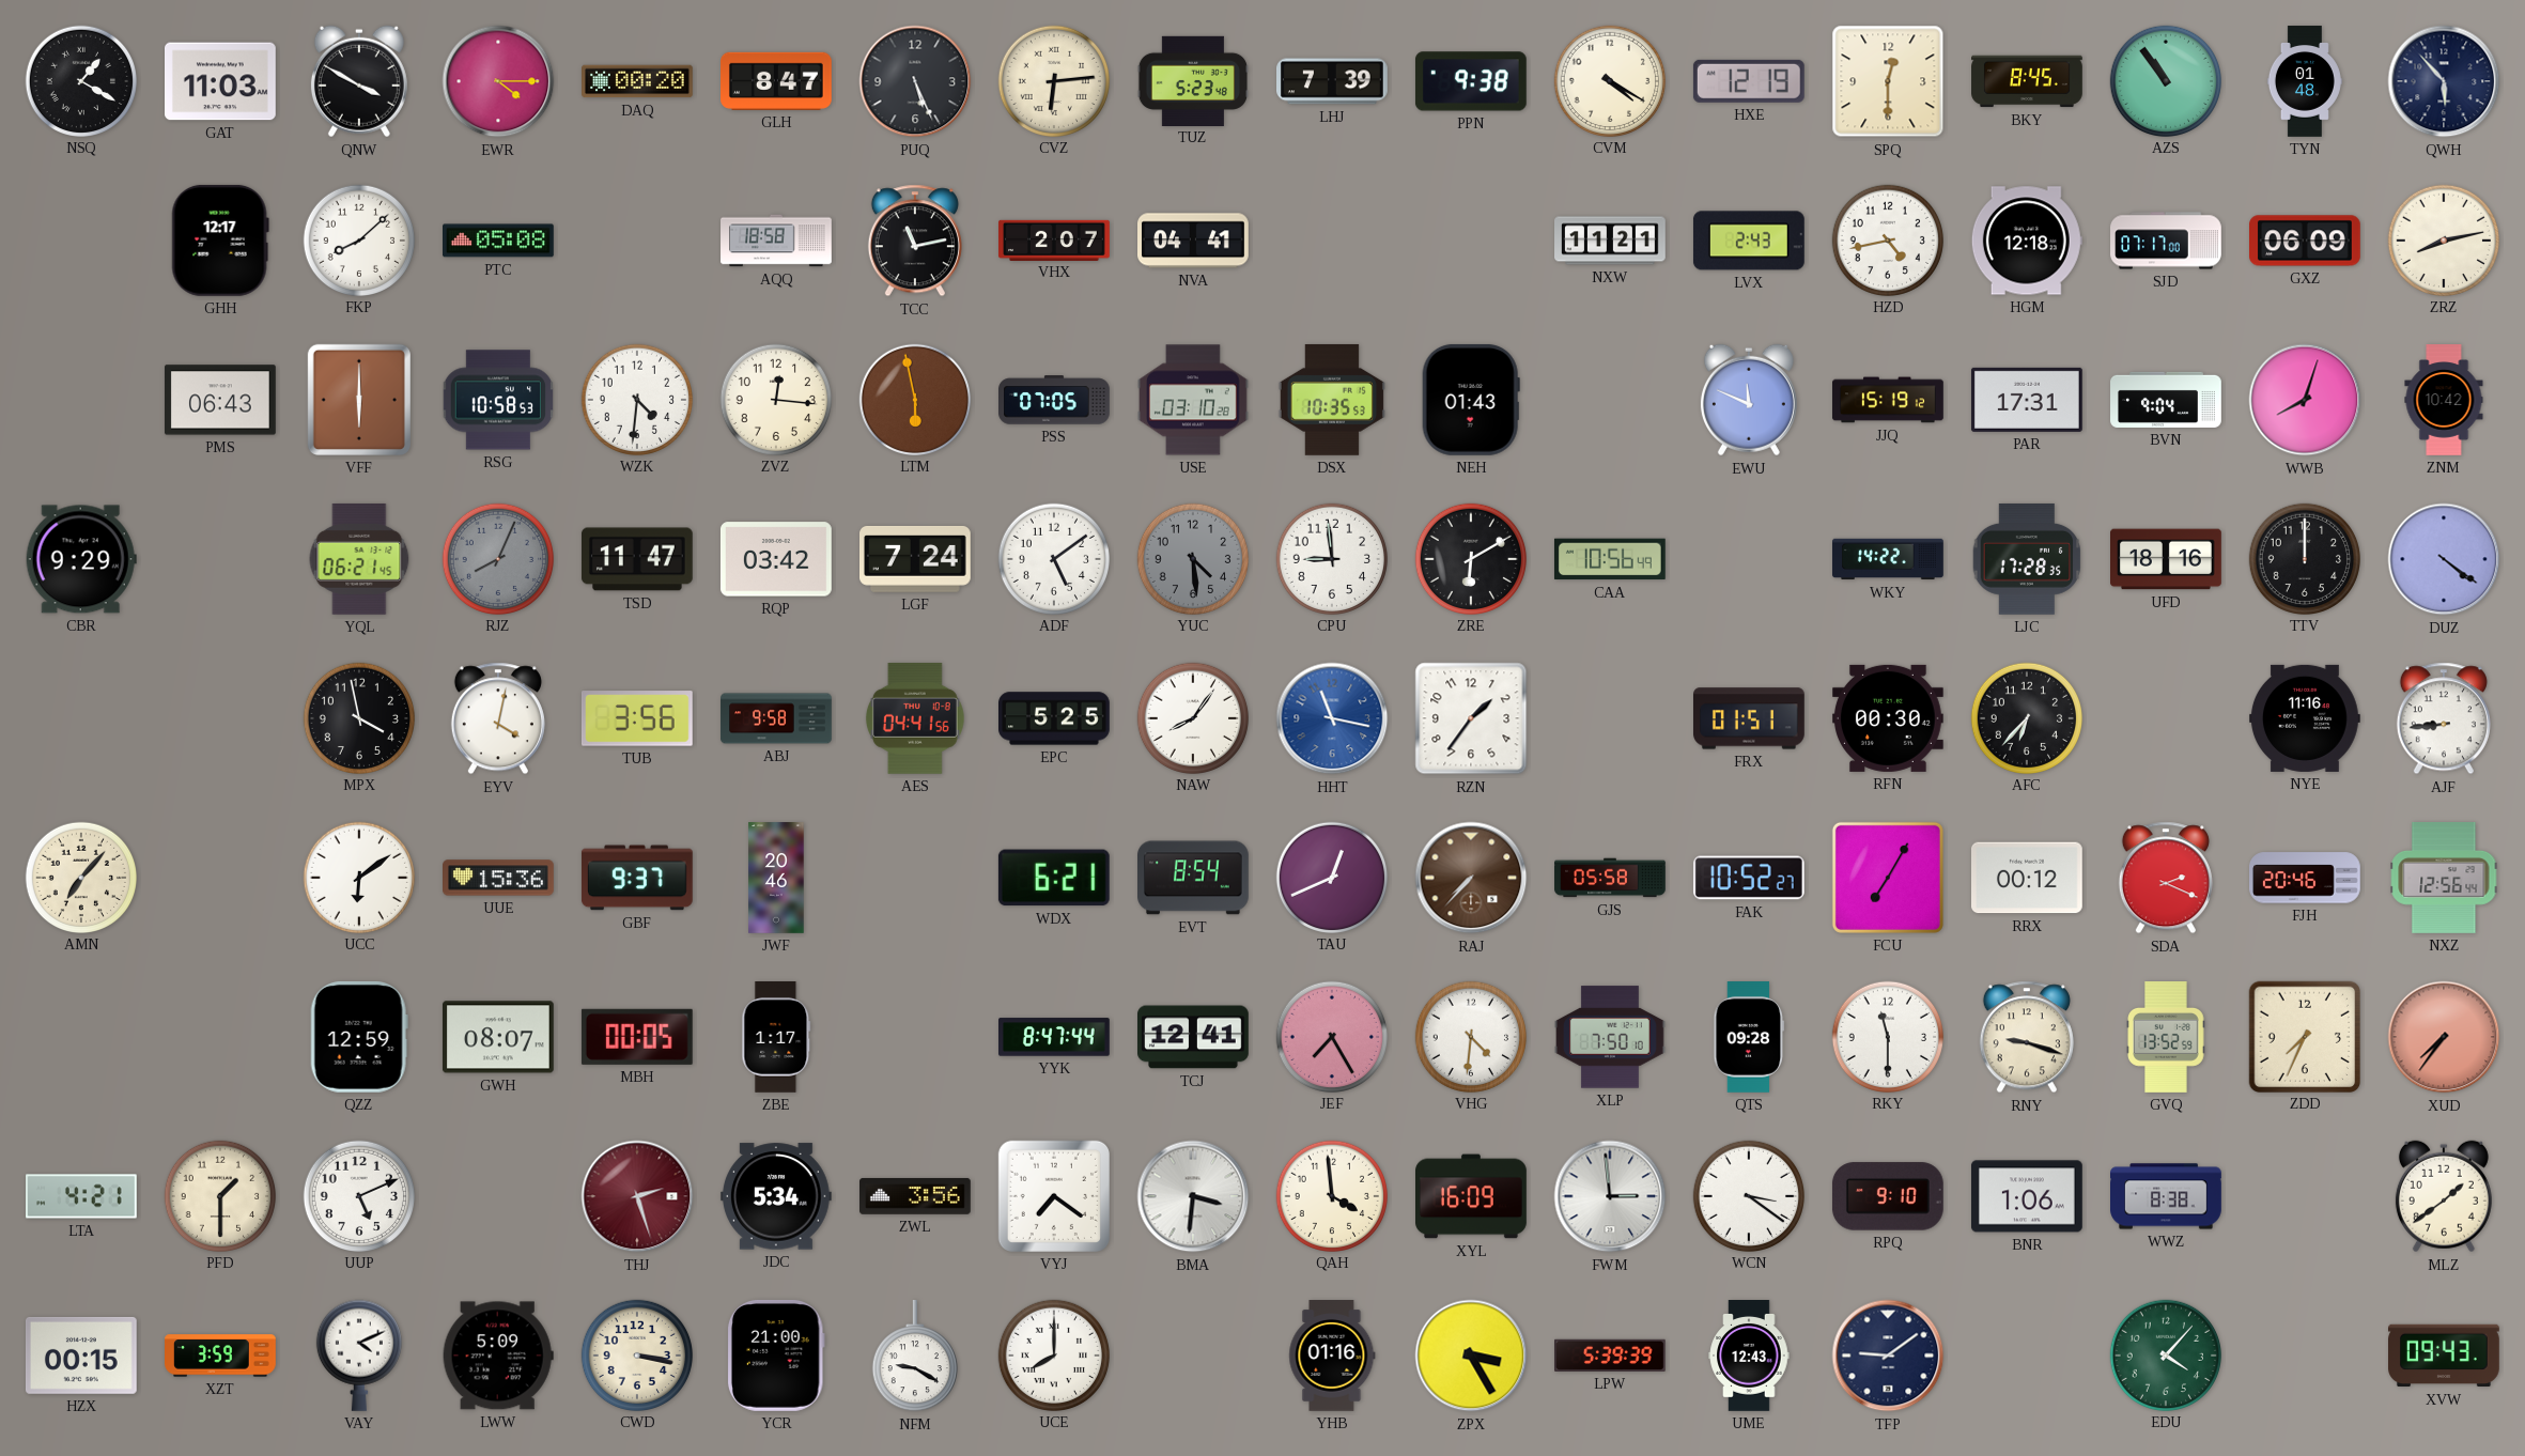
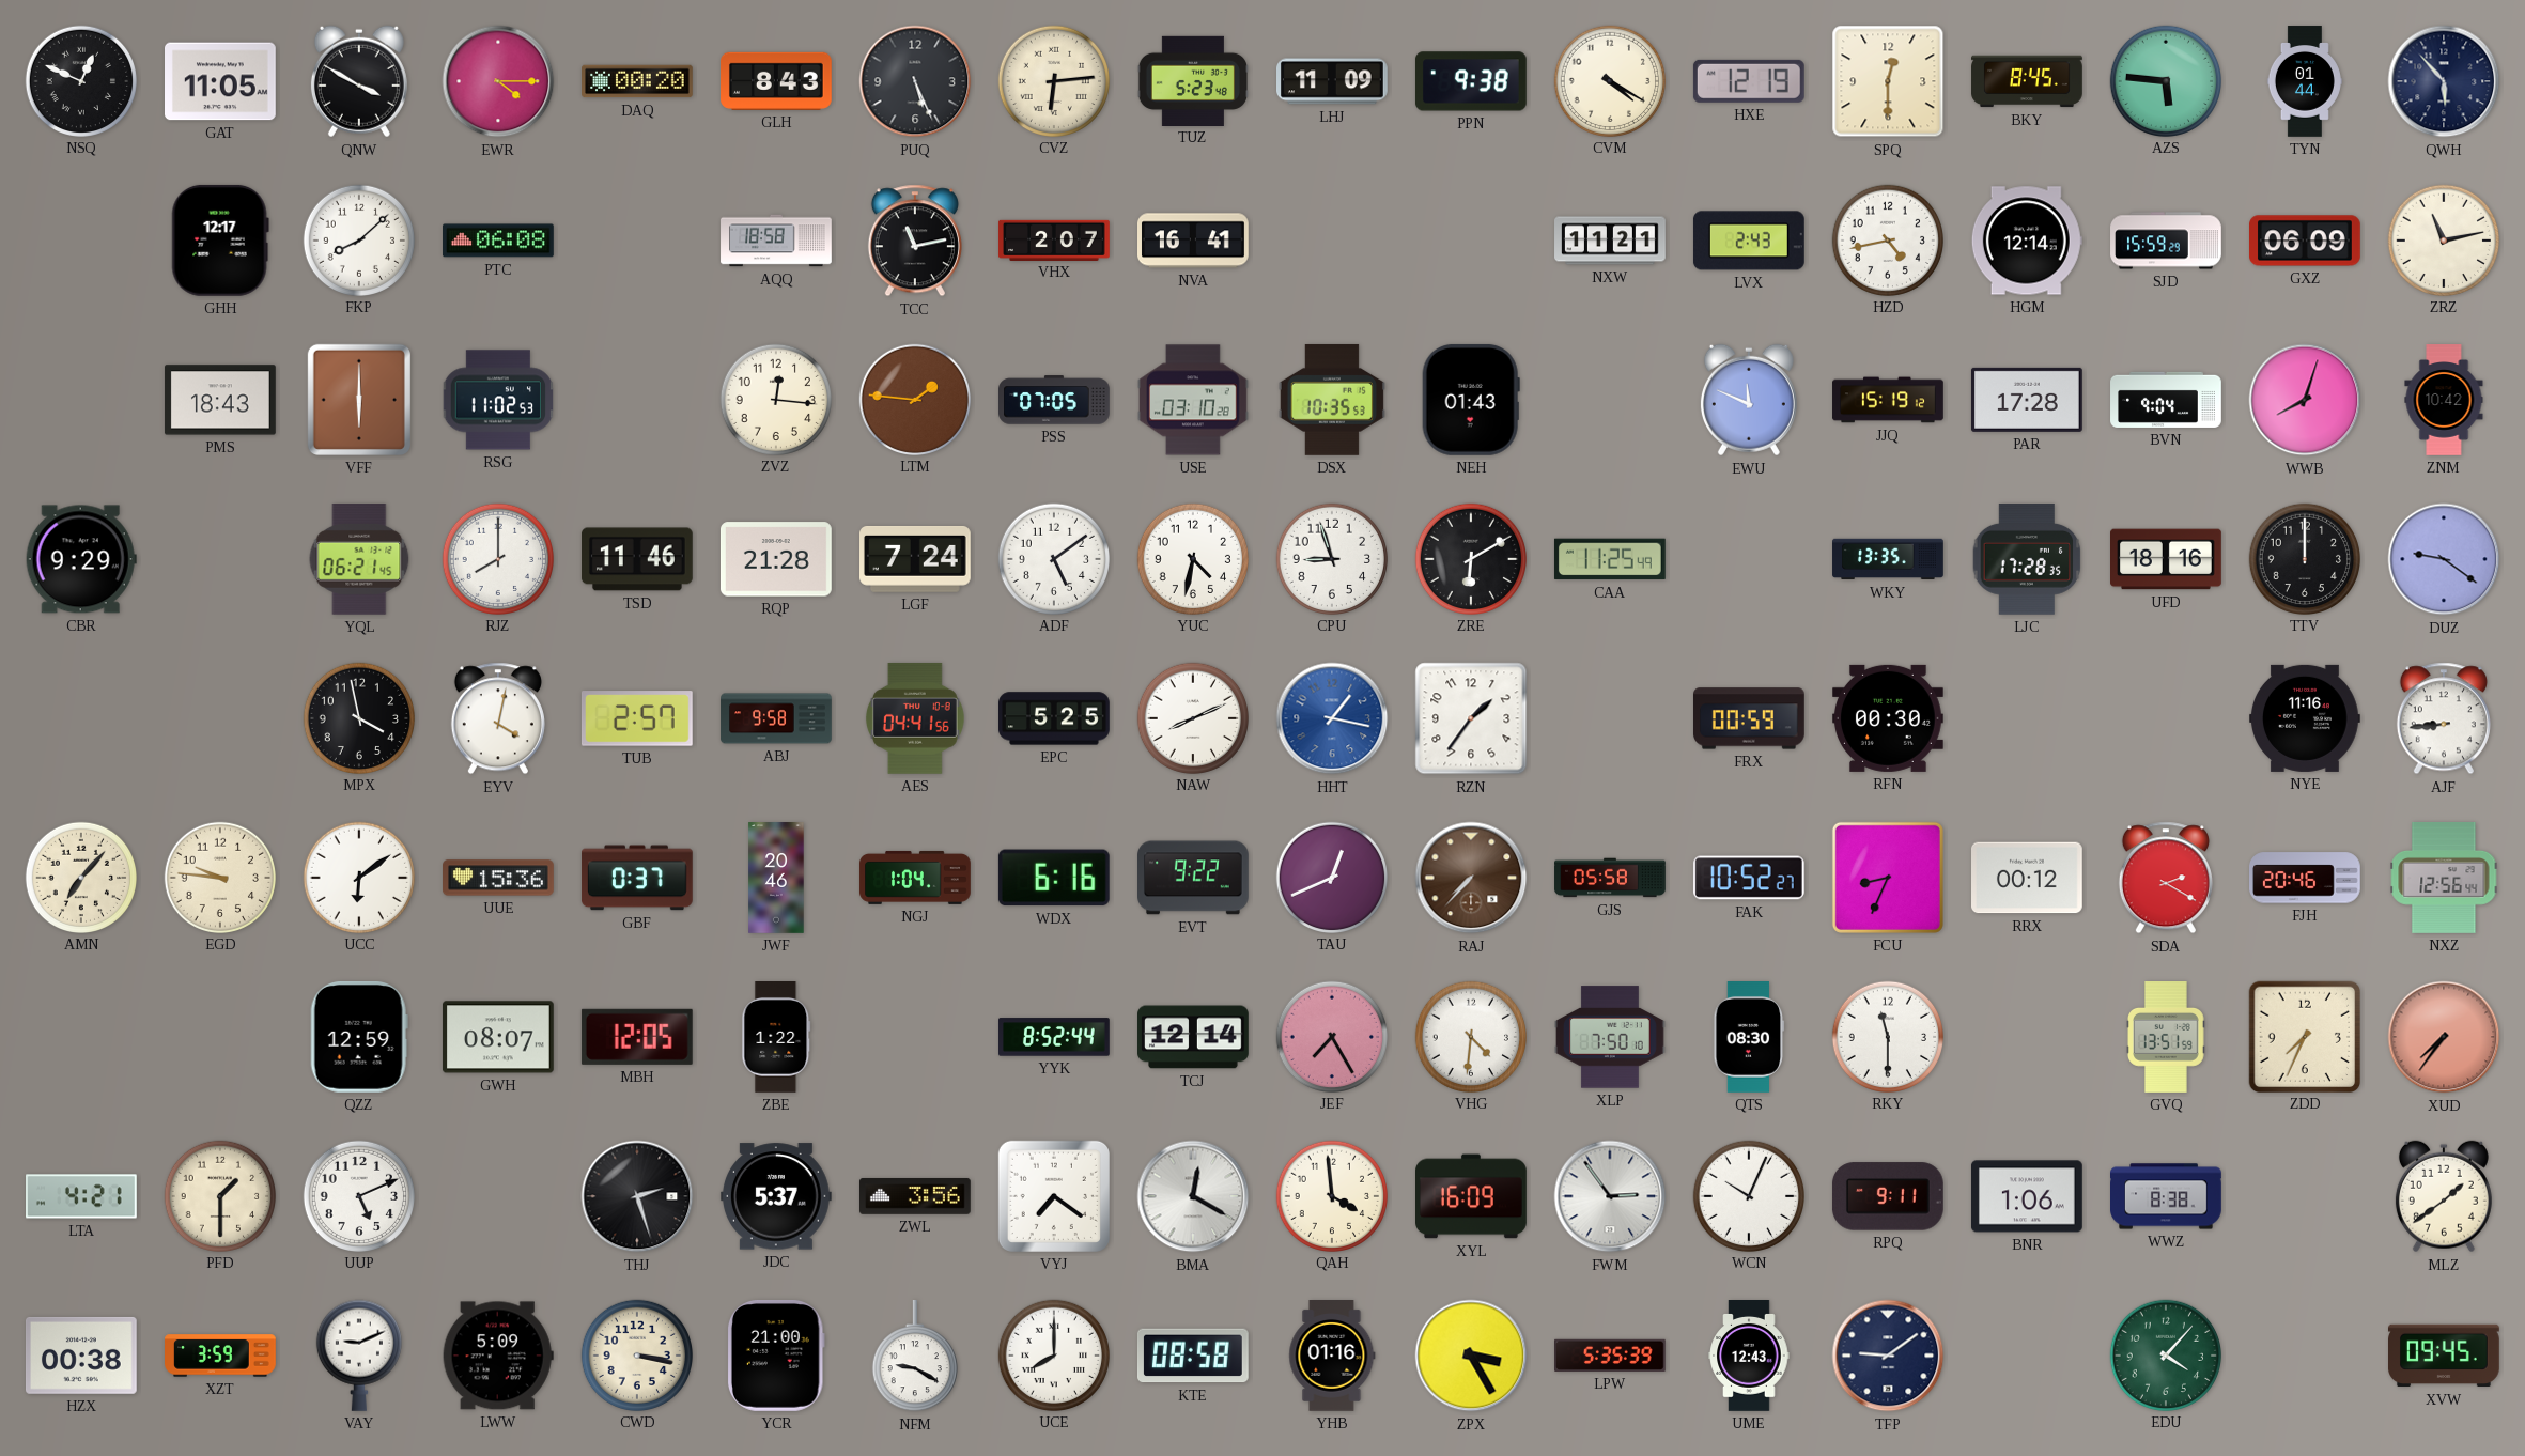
NSQ: 1:20 -> 12:49
GAT: 11:03 -> 11:05
GLH: 8:47 -> 8:43
LHJ: 7:39 -> 11:09
AZS: 10:54 -> 5:46
TYN: 01:48 -> 01:44
PTC: 05:08 -> 06:08
NVA: 04:41 -> 16:41
HGM: 12:18 -> 12:14
SJD: 07:17 -> 15:59
ZRZ: 8:13 -> 11:13
PMS: 06:43 -> 18:43
RSG: 10:58 -> 11:02
WZK: 4:31 -> none
LTM: 5:58 -> 1:46
PAR: 17:31 -> 17:28
RJZ: 8:04 -> 8:00
RJZ dial: grey -> white
TSD: 11:47 -> 11:46
RQP: 03:42 -> 21:28
YUC: 4:29 -> 4:32
YUC dial: grey -> white
CPU: 8:59 -> 8:57
CAA: 10:56 -> 11:25
WKY: 14:22 -> 13:35
DUZ: 4:21 -> 9:21
TUB: 3:56 -> 2:57
NAW: 8:06 -> 8:11
HHT: 11:17 -> 1:17
FRX: 01:51 -> 00:59
AFC: 6:37 -> none
EGD: none -> 9:46
GBF: 9:37 -> 0:37
NGJ: none -> 1:04
WDX: 6:21 -> 6:16
EVT: 8:54 -> 9:22
FCU: 7:05 -> 8:34
SDA: 2:19 -> 2:20
MBH: 00:05 -> 12:05
ZBE: 1:17 -> 1:22
YYK: 8:47 -> 8:52
TCJ: 12:41 -> 12:14
QTS: 09:28 -> 08:30
RNY: 9:18 -> none
GVQ: 13:52 -> 13:51
THJ dial: burgundy -> black
JDC: 5:34 -> 5:37
BMA: 3:31 -> 12:20
FWM: 2:59 -> 2:54
WCN: 3:21 -> 10:04
RPQ: 9:10 -> 9:11
HZX: 00:15 -> 00:38
VAY: 4:11 -> 9:11
KTE: none -> 08:58
LPW: 5:39 -> 5:35
XVW: 09:43 -> 09:45
